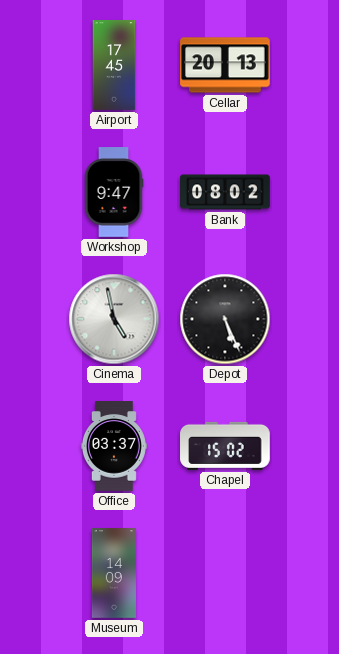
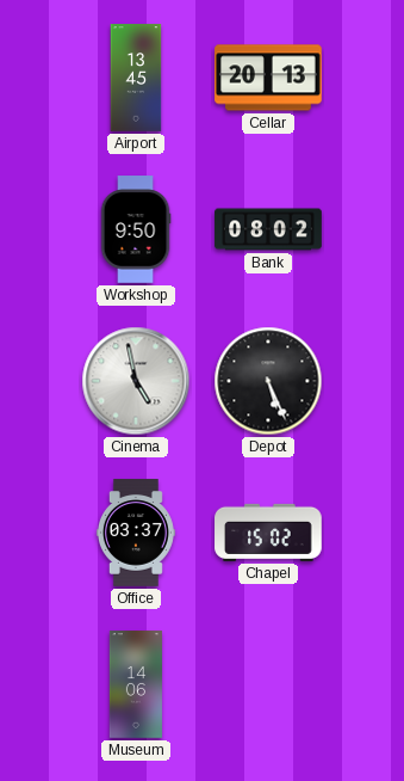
Airport: 17:45 -> 13:45
Workshop: 9:47 -> 9:50
Museum: 14:09 -> 14:06
